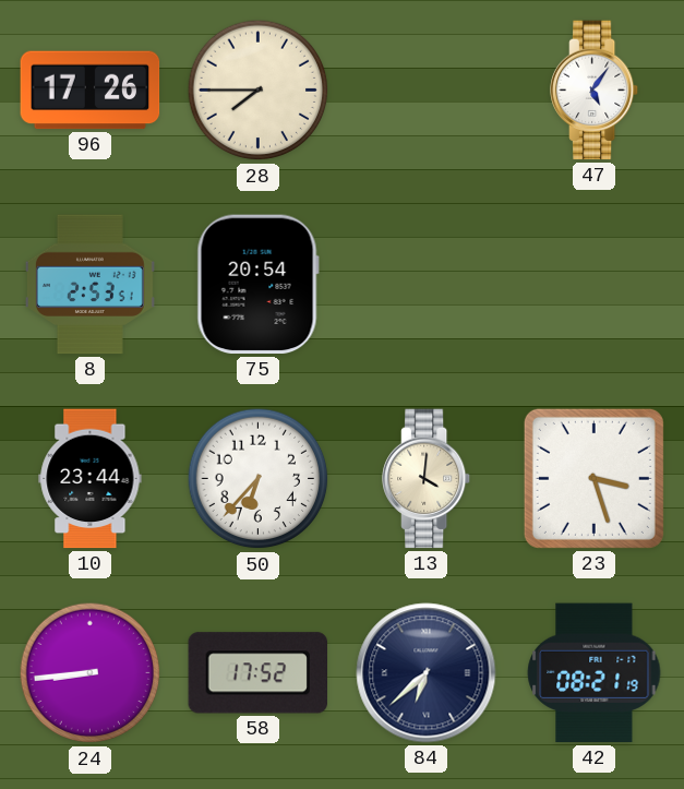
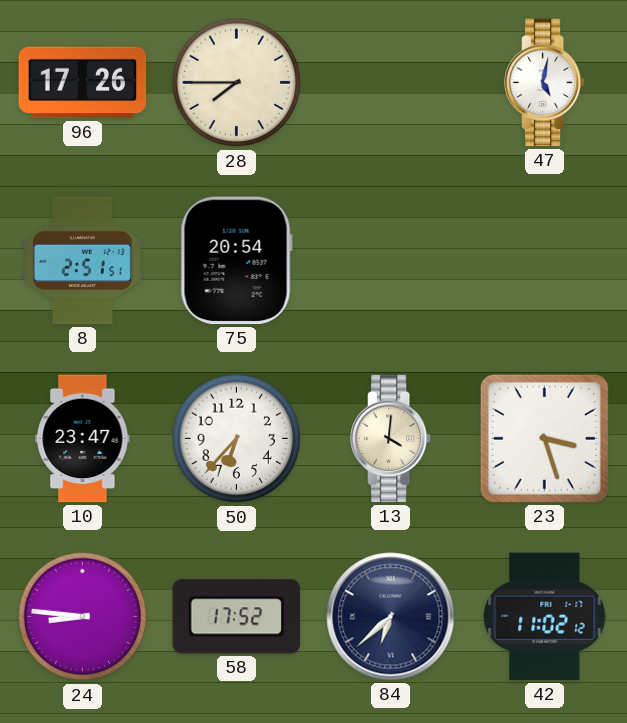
47: 5:06 -> 5:02
8: 2:53 -> 2:51
10: 23:44 -> 23:47
24: 8:44 -> 8:46
42: 08:21 -> 11:02
